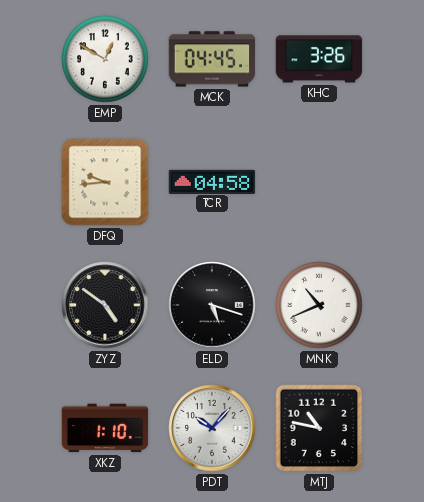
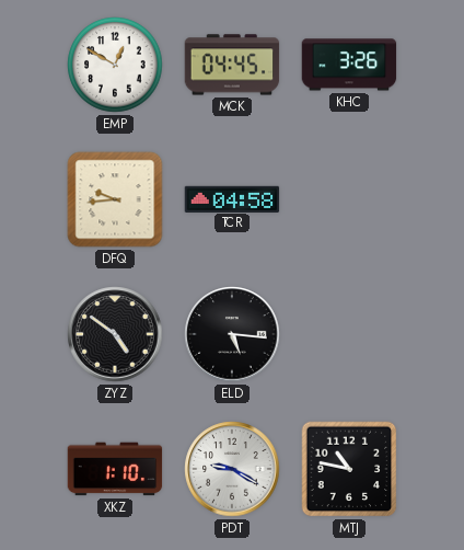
ELD: 5:18 -> 5:16
MNK: 10:41 -> none
PDT: 10:07 -> 9:20
